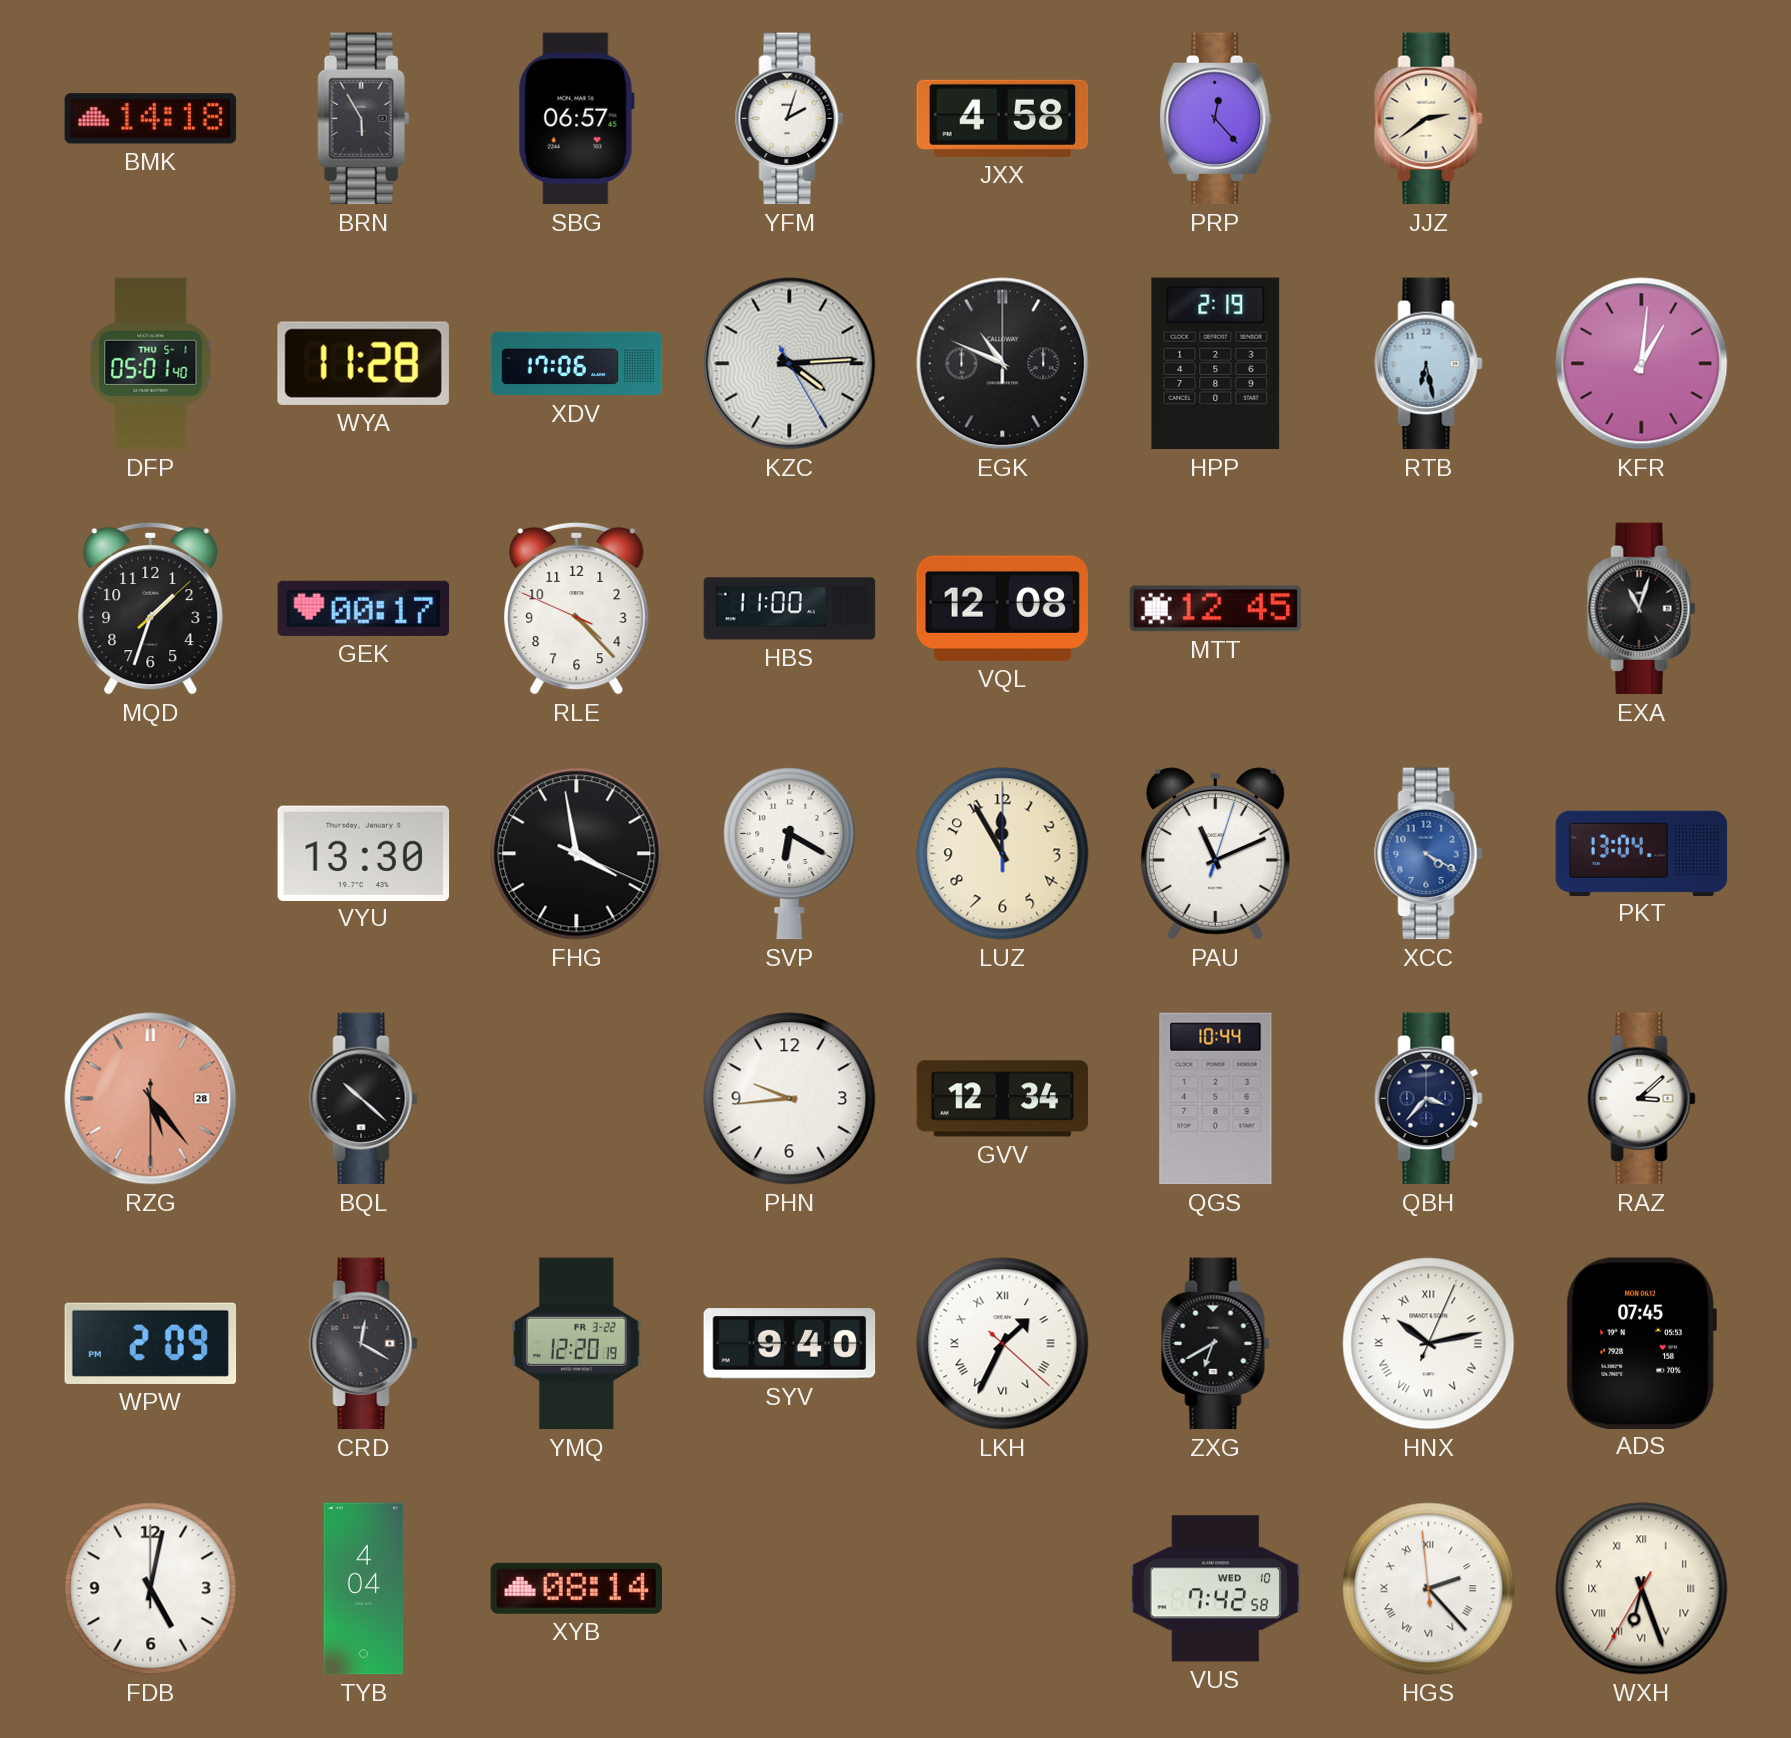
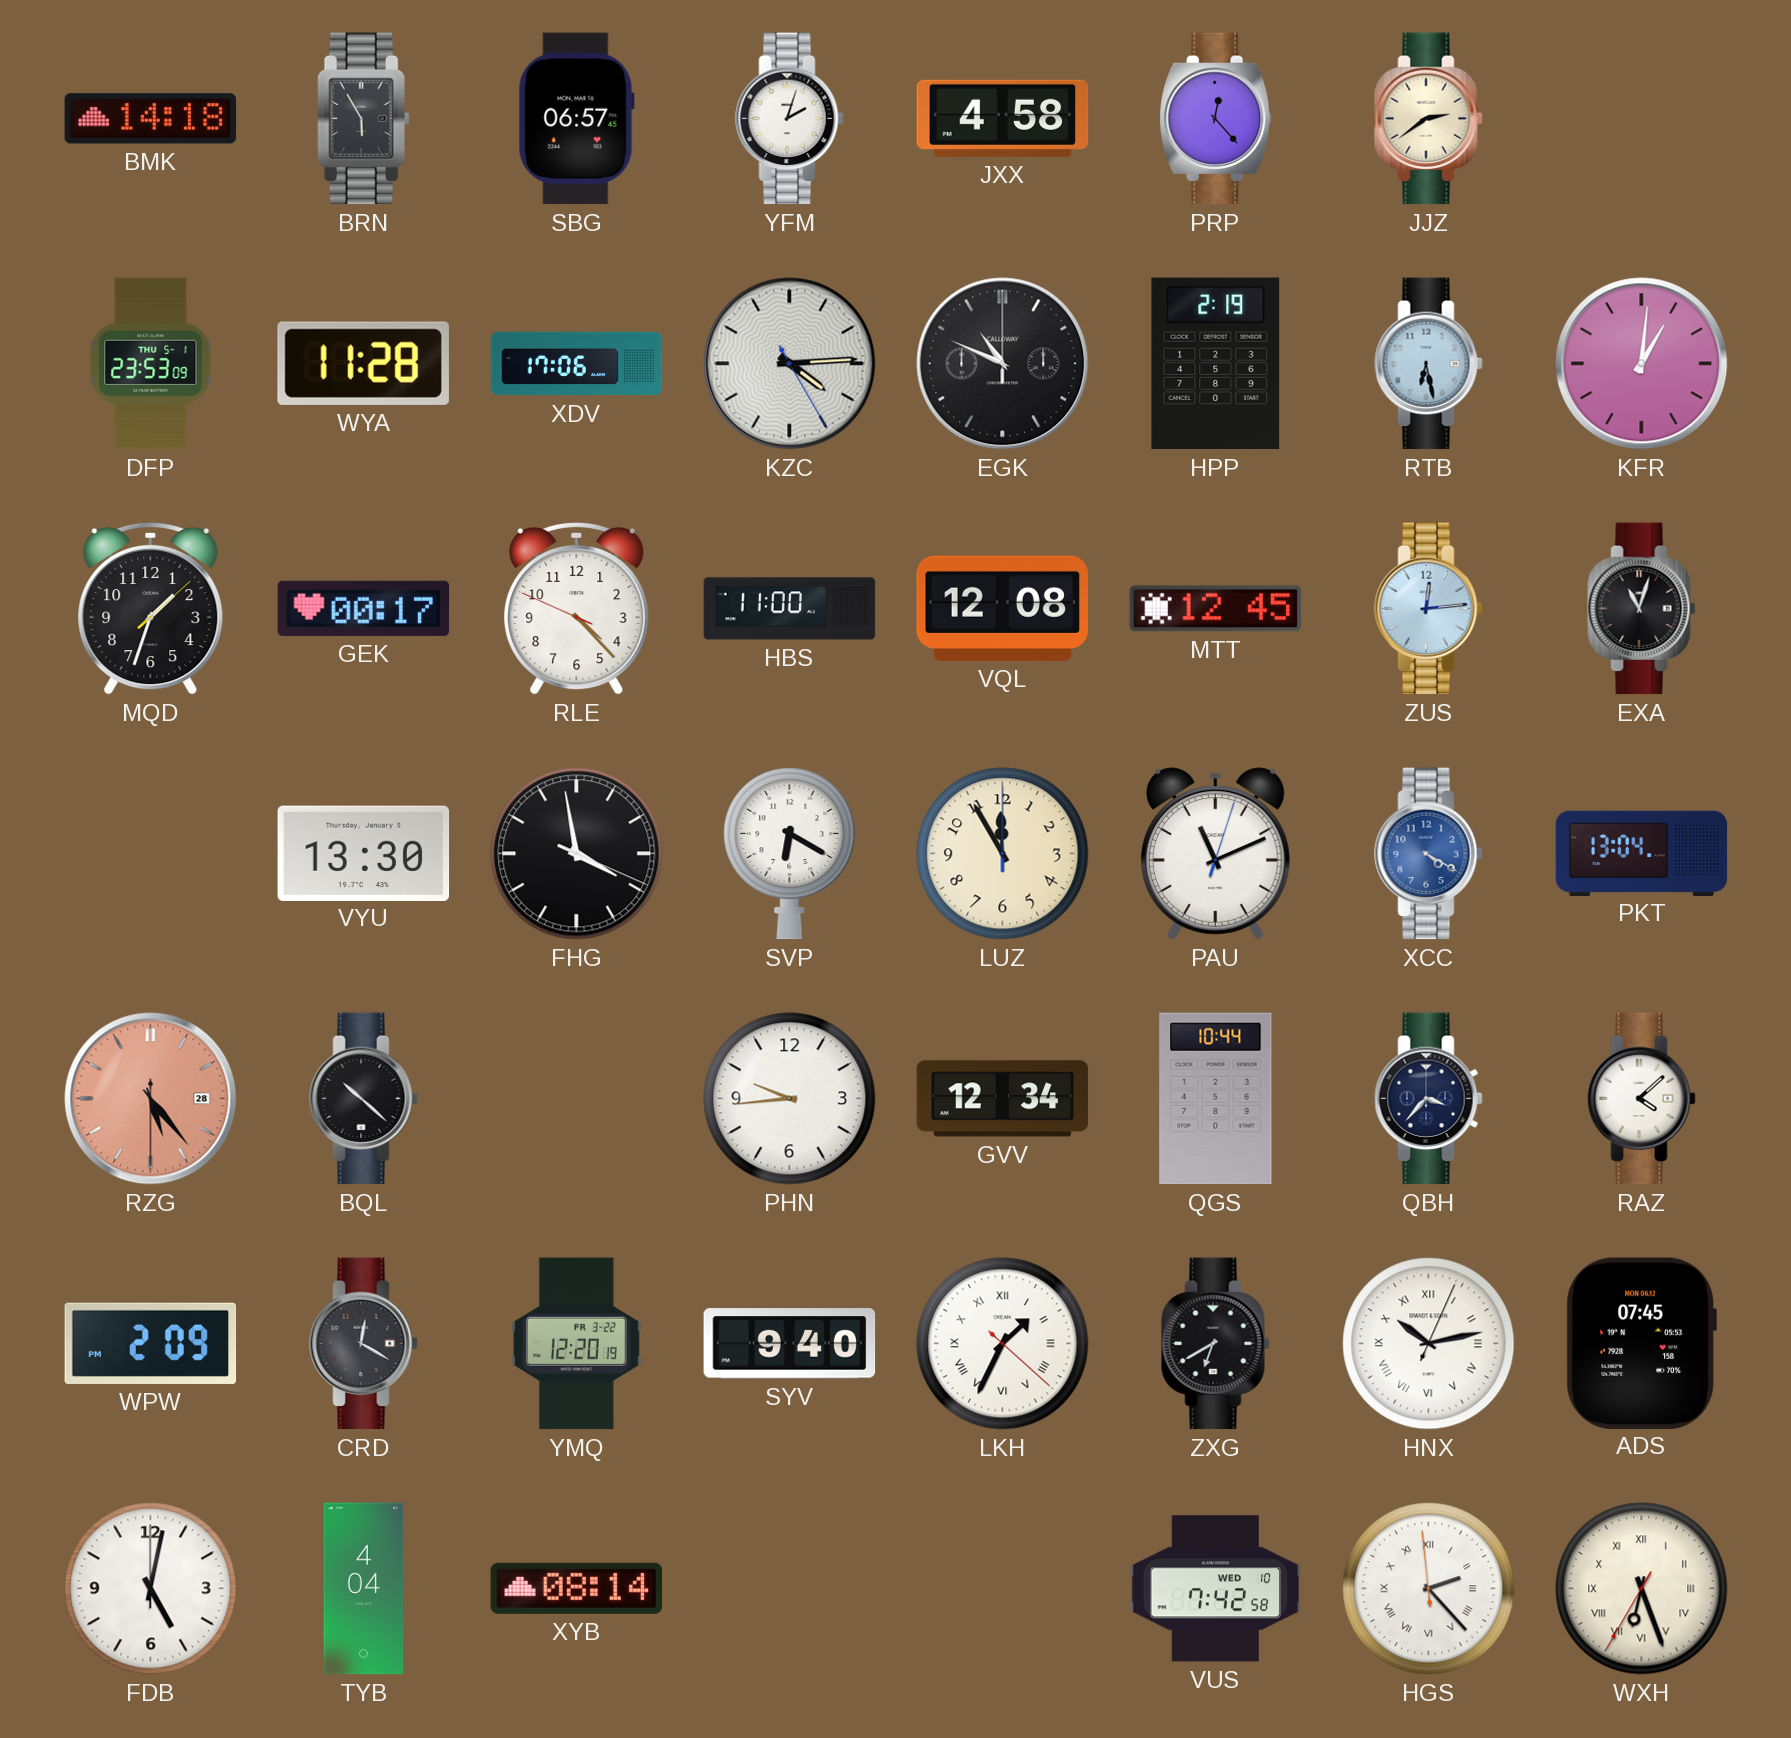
DFP: 05:01 -> 23:53
ZUS: none -> 12:14
RAZ: 3:08 -> 4:08
